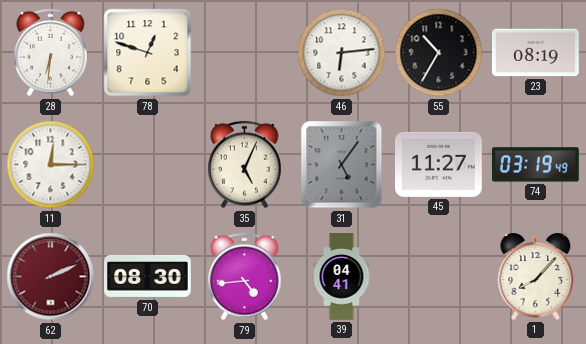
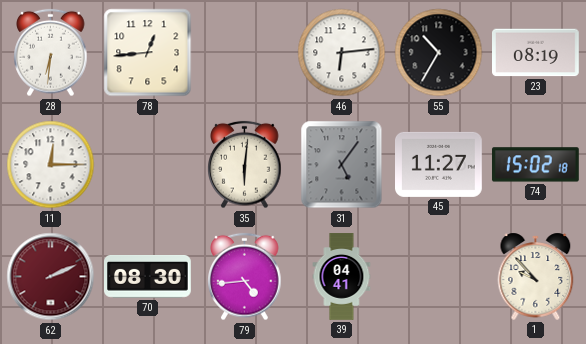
78: 12:48 -> 12:44
35: 5:04 -> 6:01
74: 03:19 -> 15:02
1: 8:07 -> 9:53
